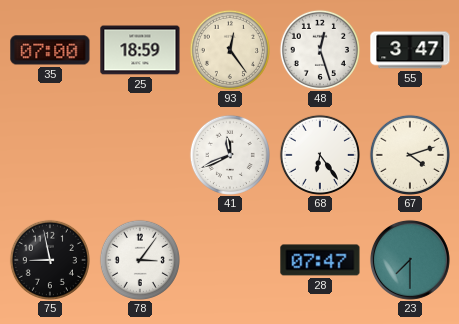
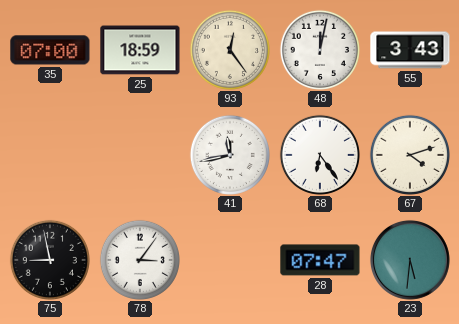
48: 12:27 -> 12:02
55: 3:47 -> 3:43
41: 11:41 -> 11:43
23: 7:30 -> 5:31
